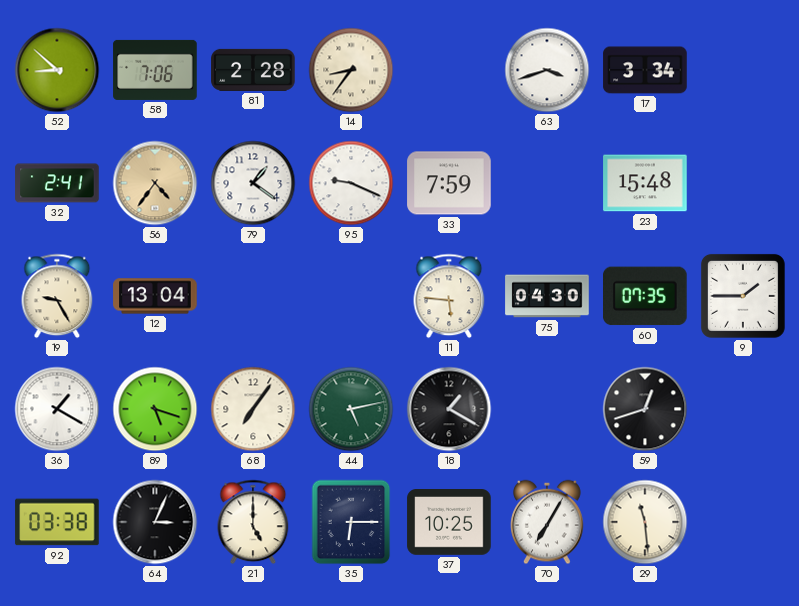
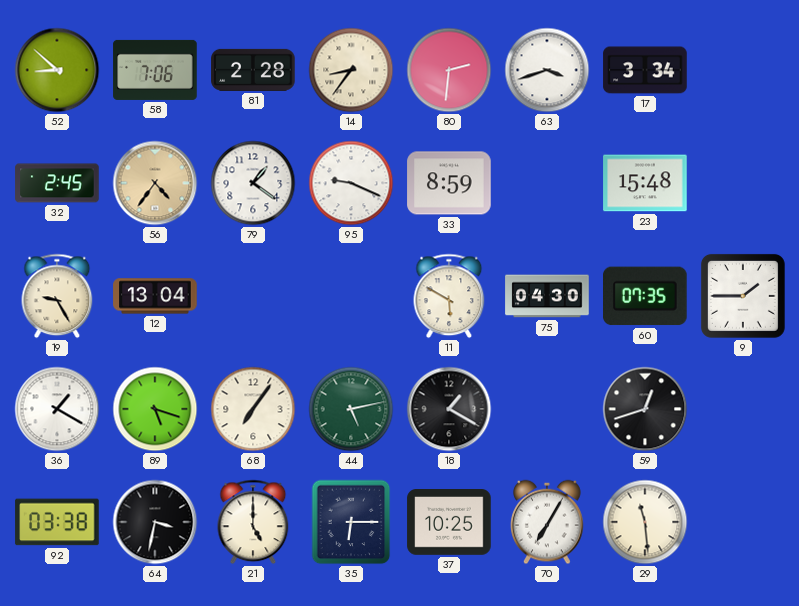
80: none -> 2:31
32: 2:41 -> 2:45
33: 7:59 -> 8:59
11: 5:46 -> 5:50
64: 3:04 -> 3:32
